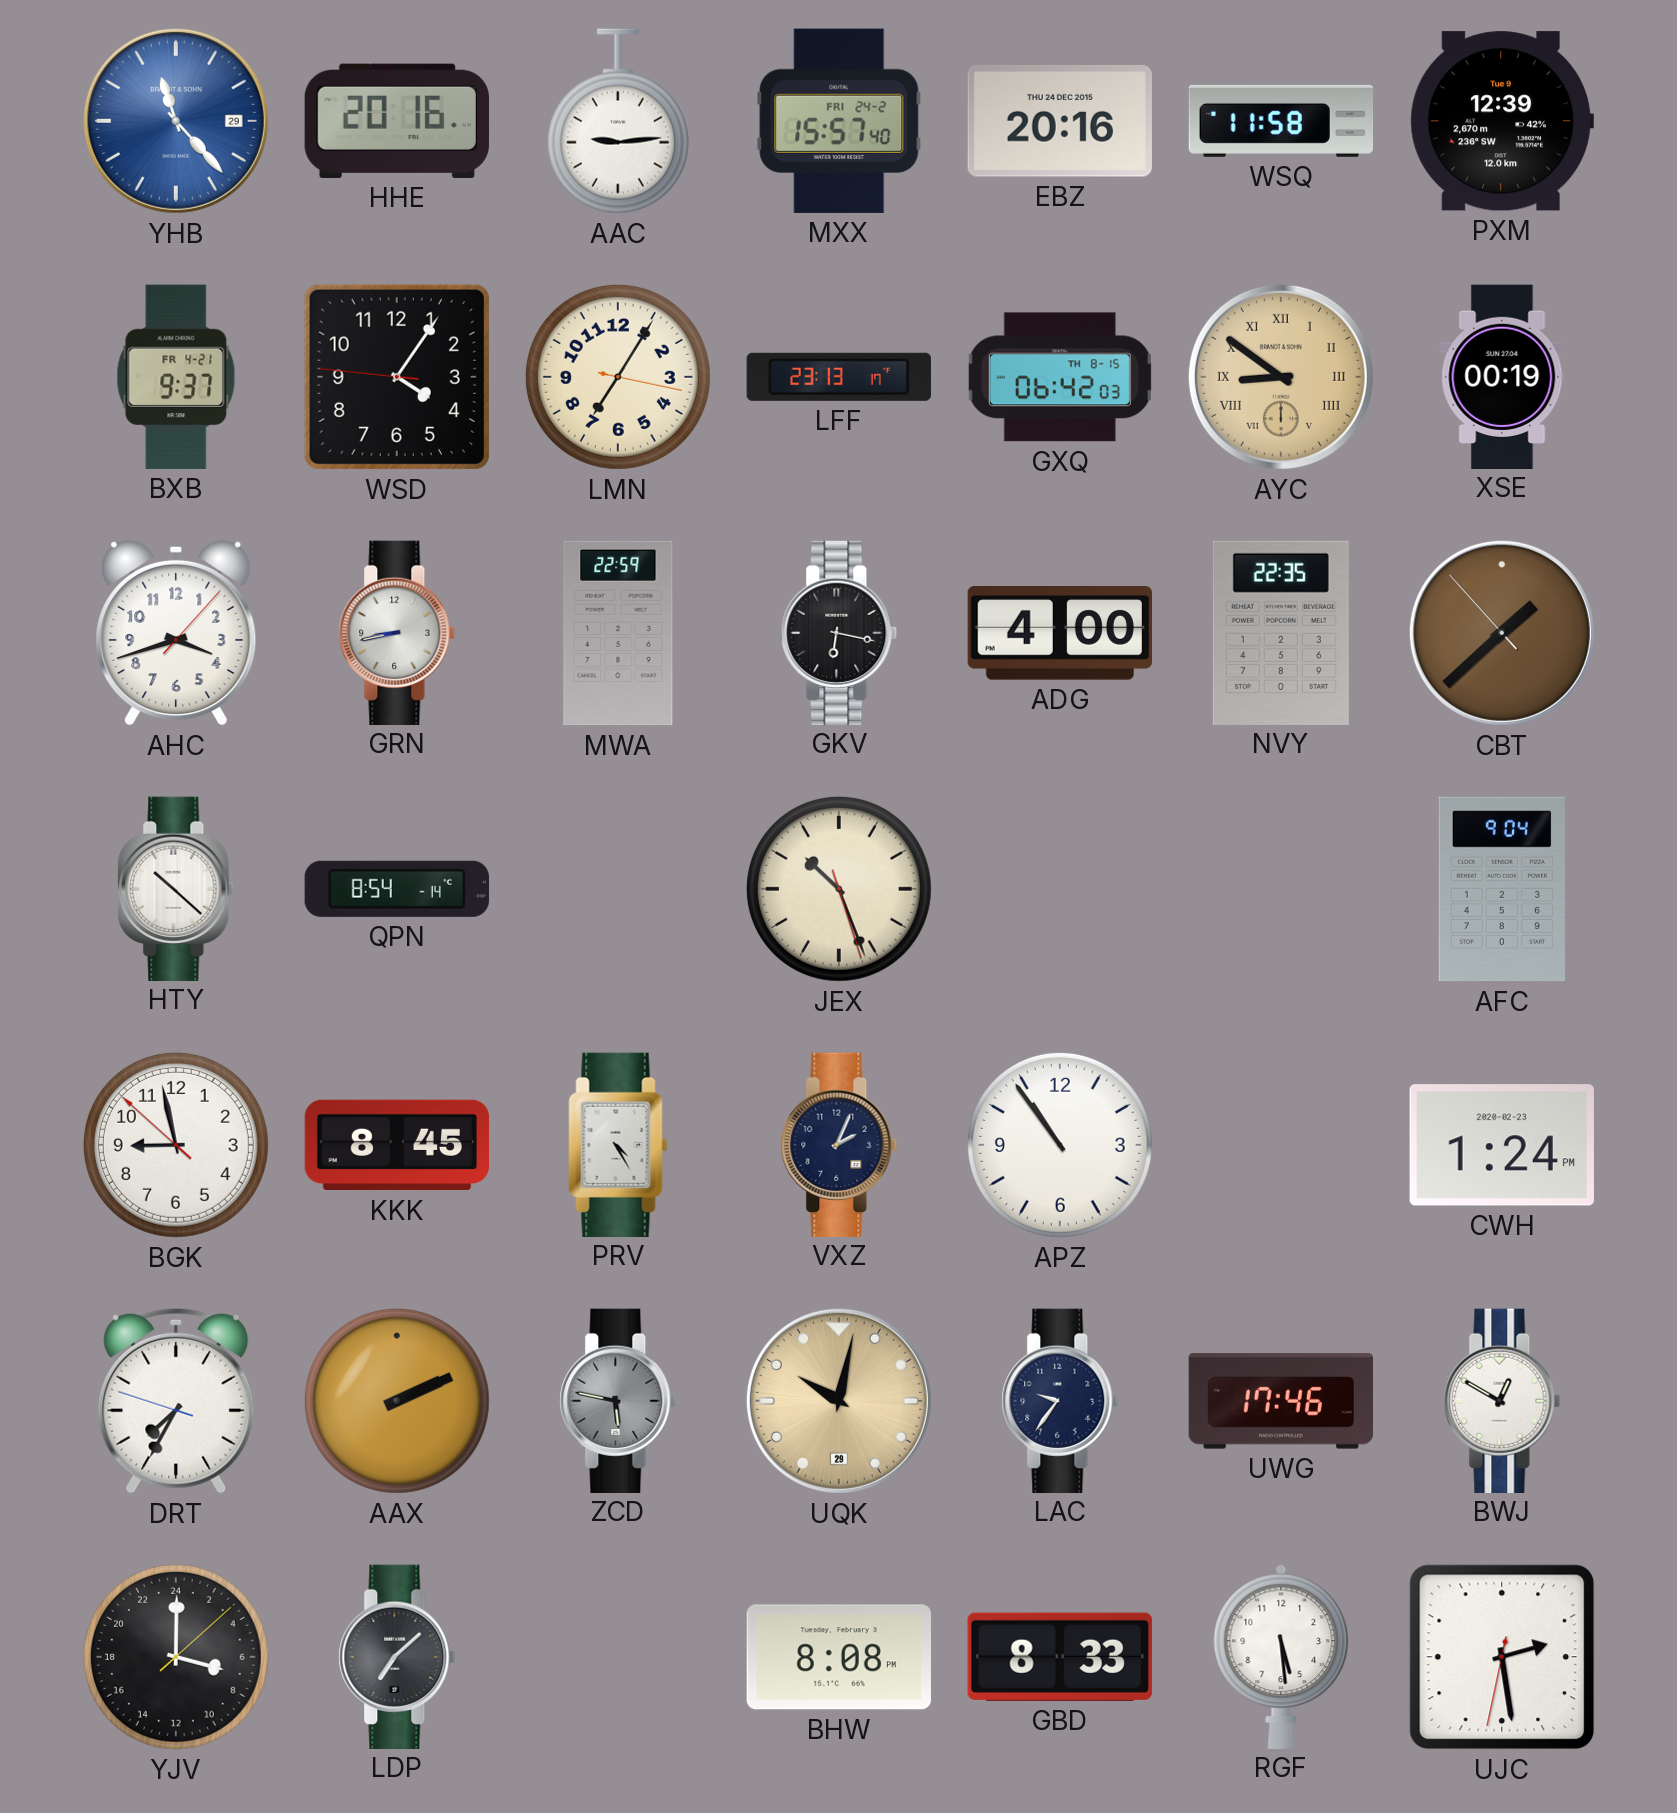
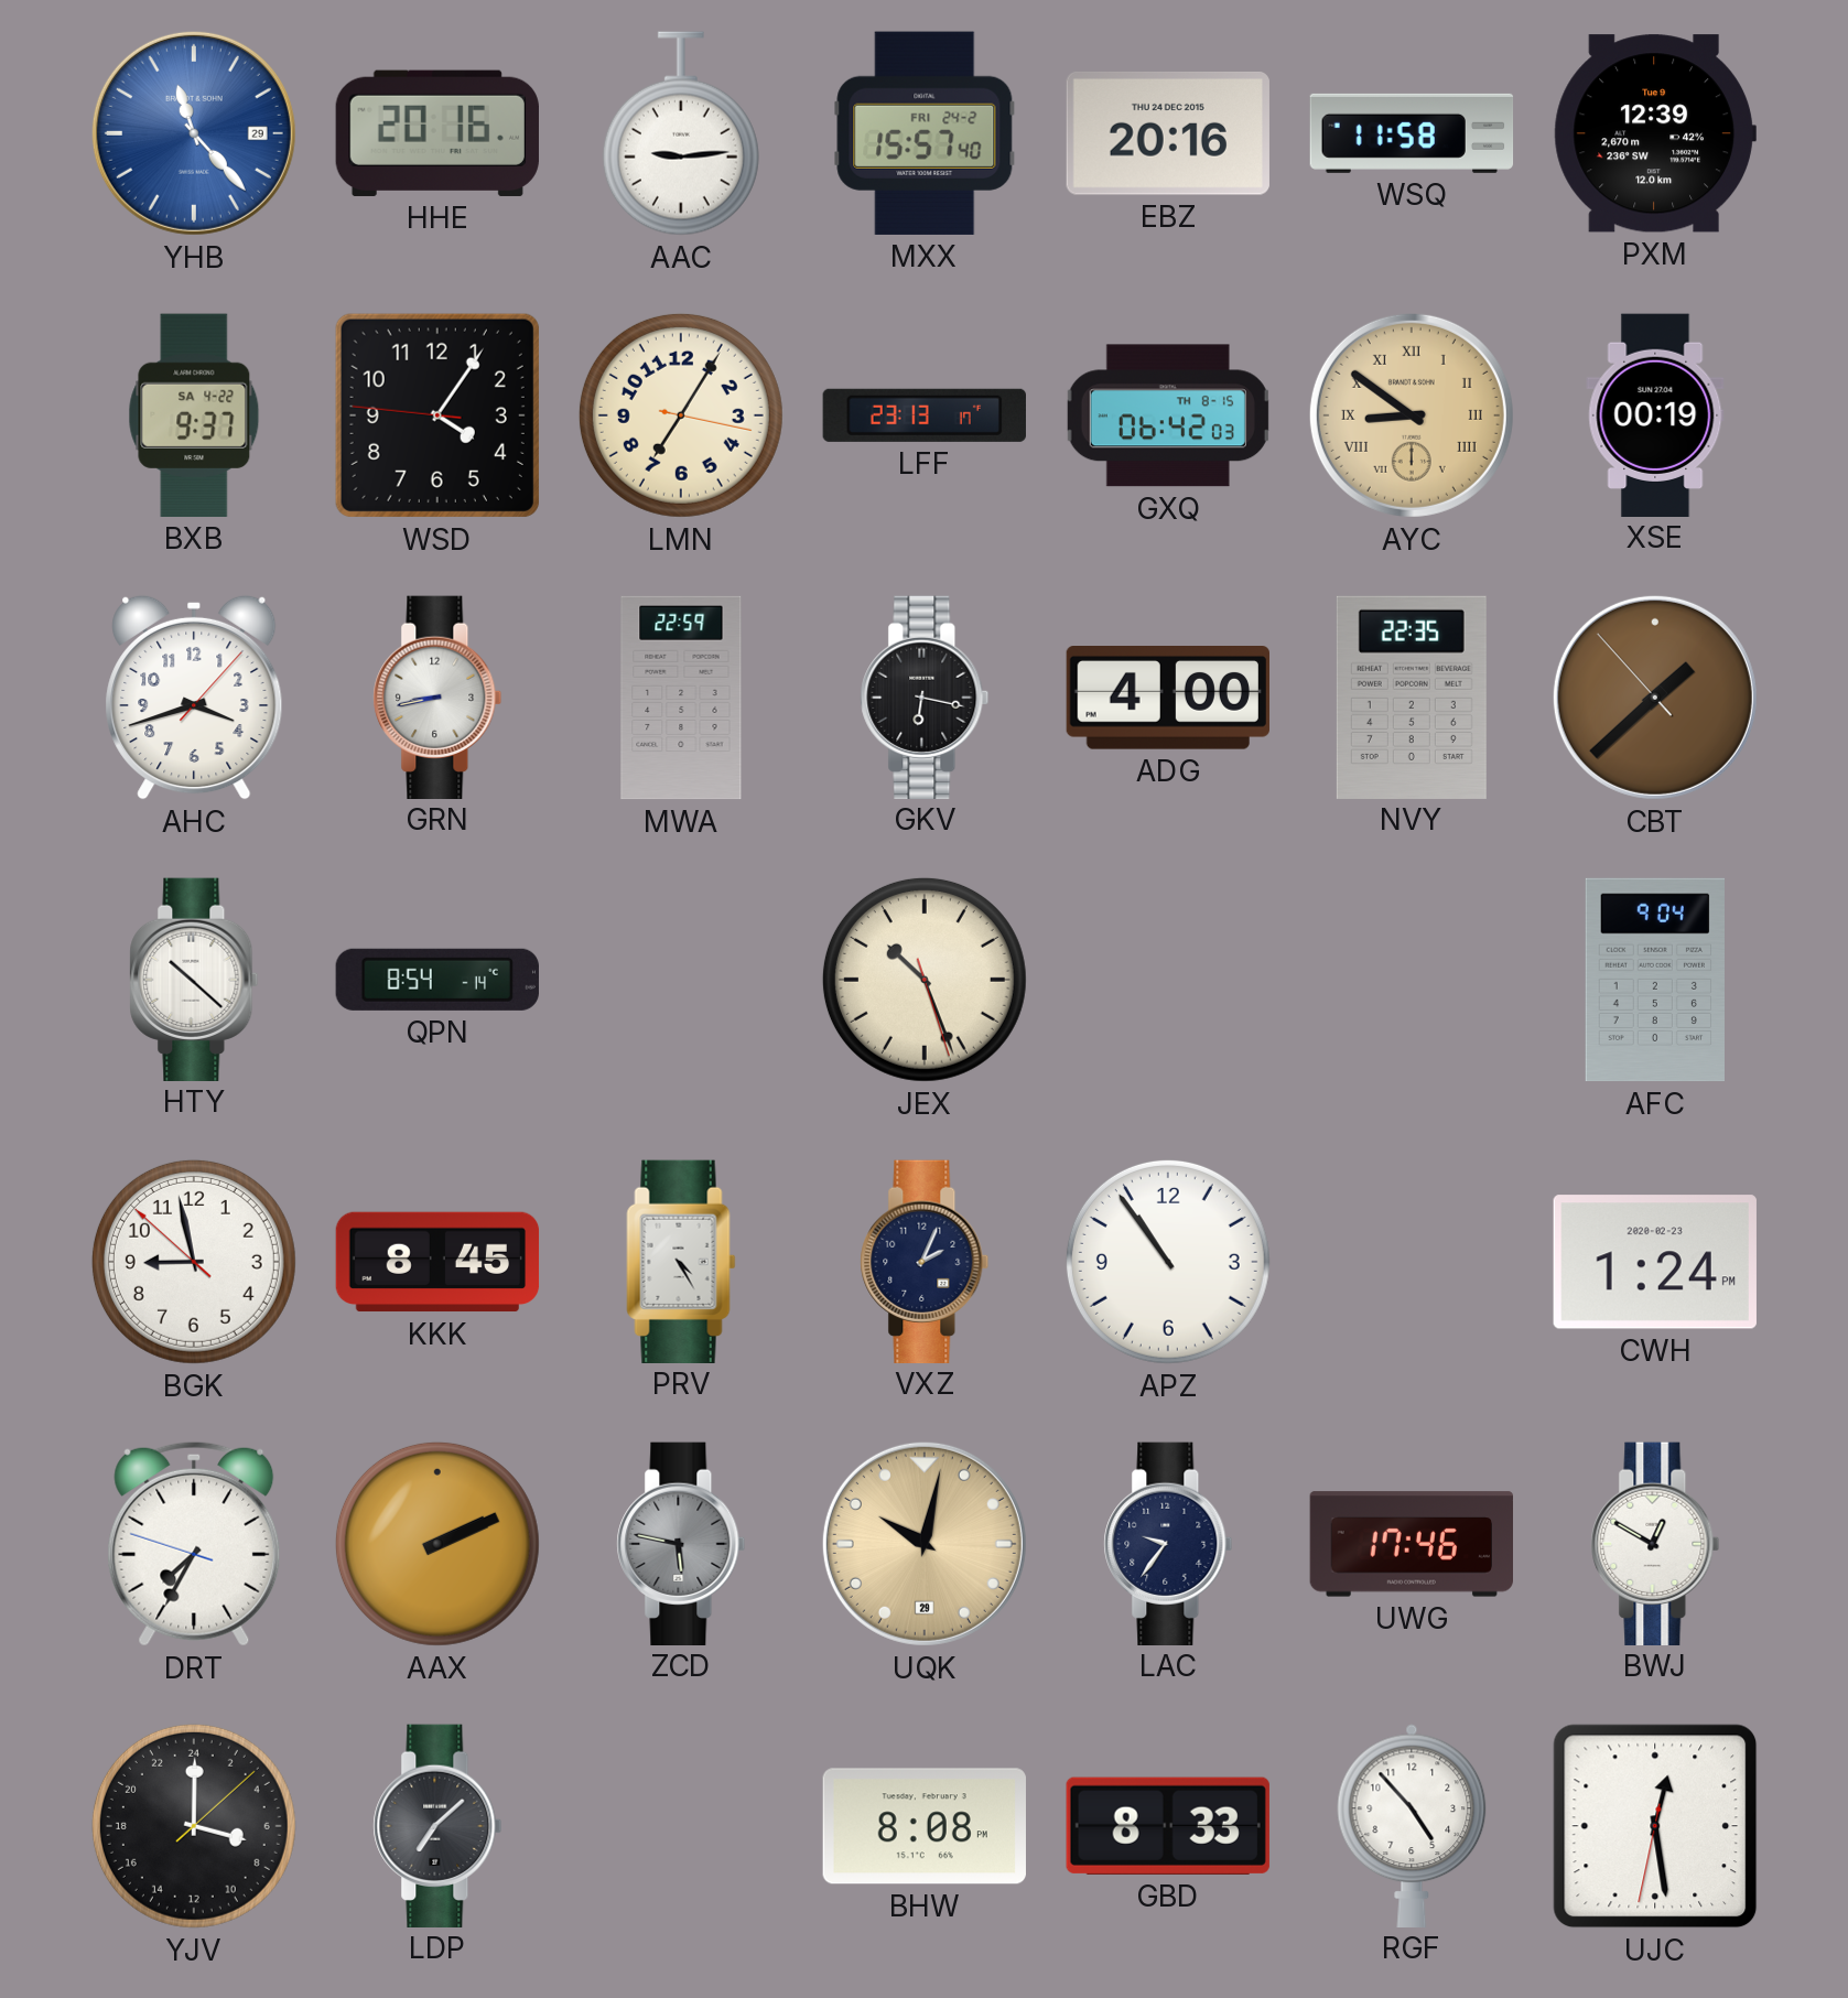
BXB date: FR 4-21 -> SA 4-22
RGF: 5:29 -> 4:53
UJC: 2:28 -> 12:28
